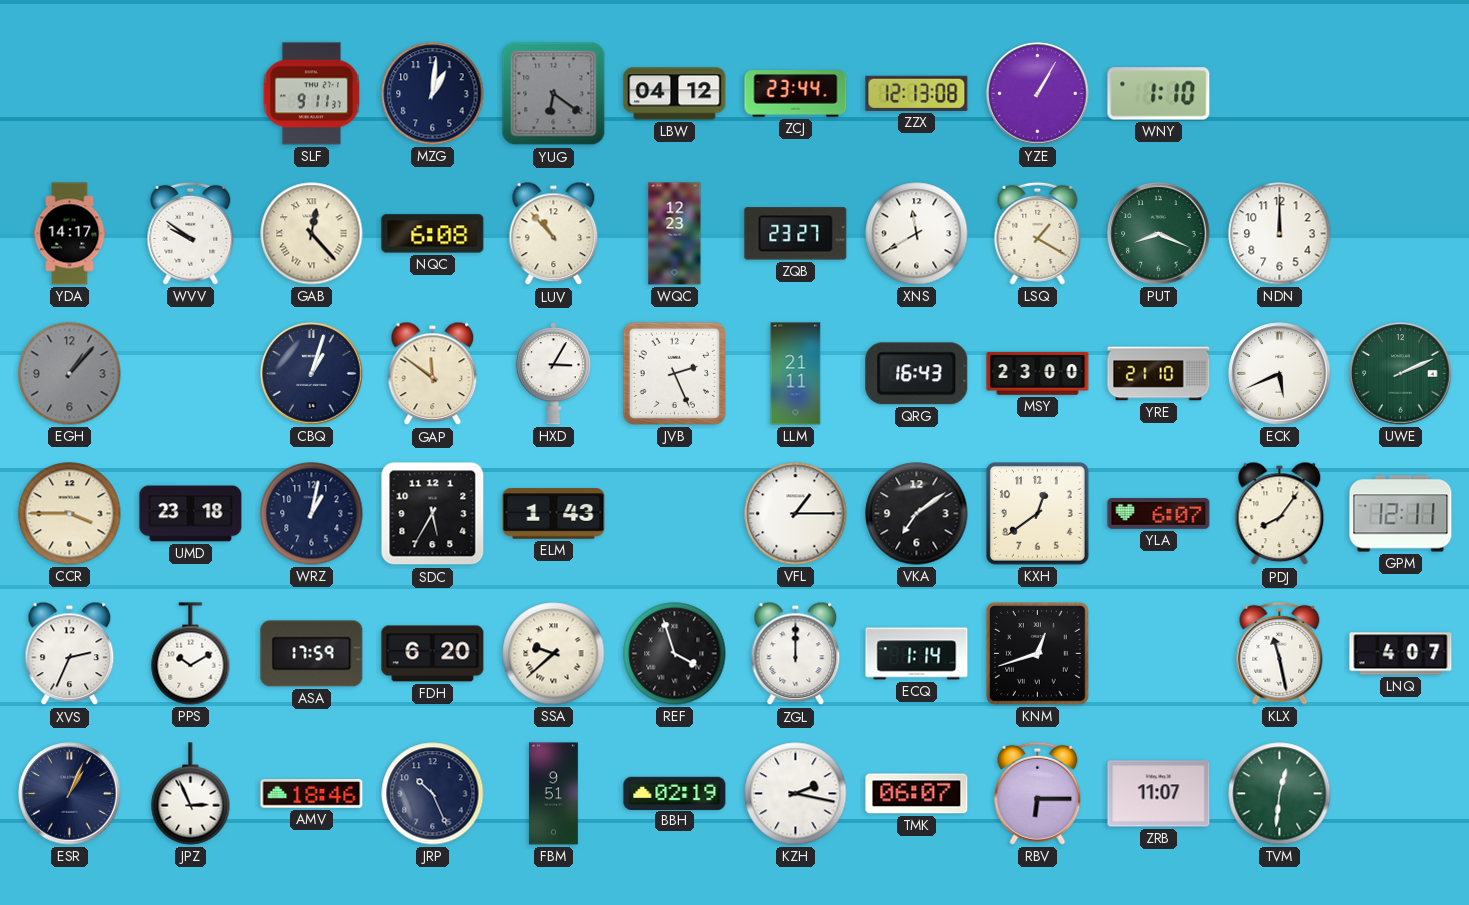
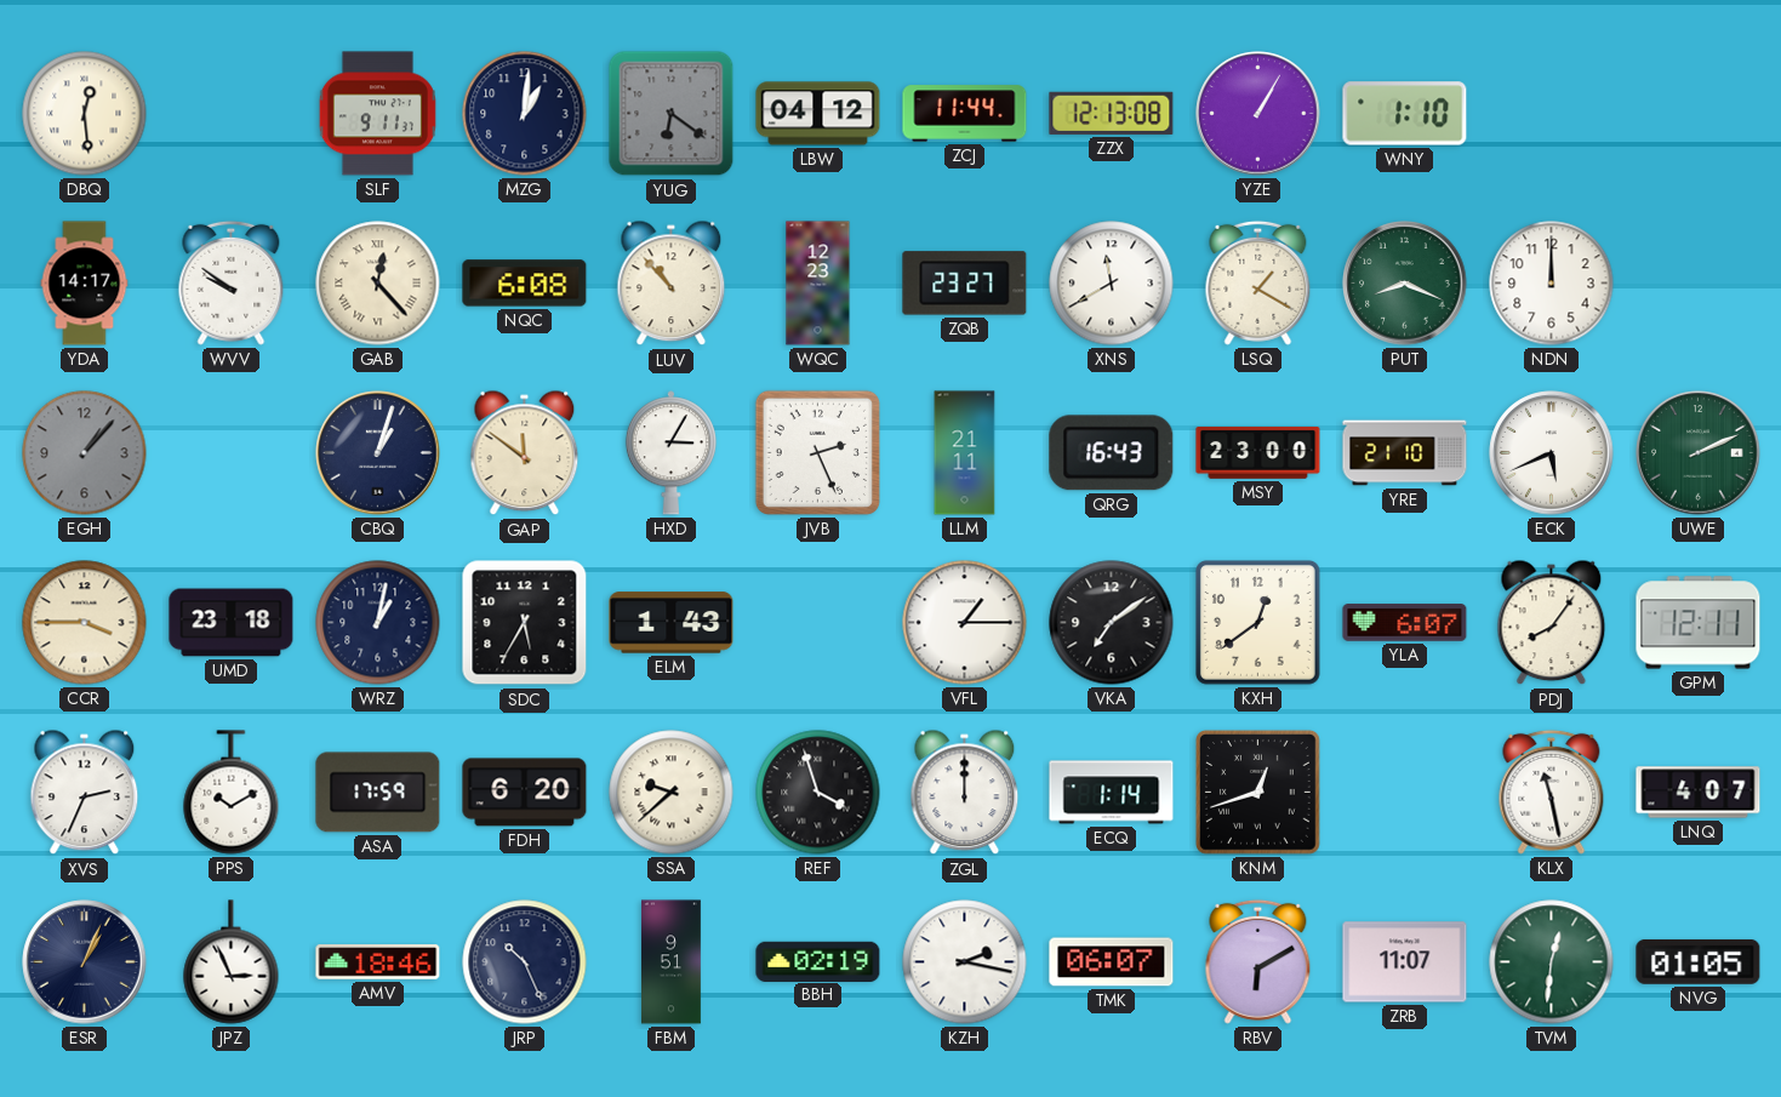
DBQ: none -> 12:29
ZCJ: 23:44 -> 11:44
RBV: 6:15 -> 6:10
NVG: none -> 01:05
